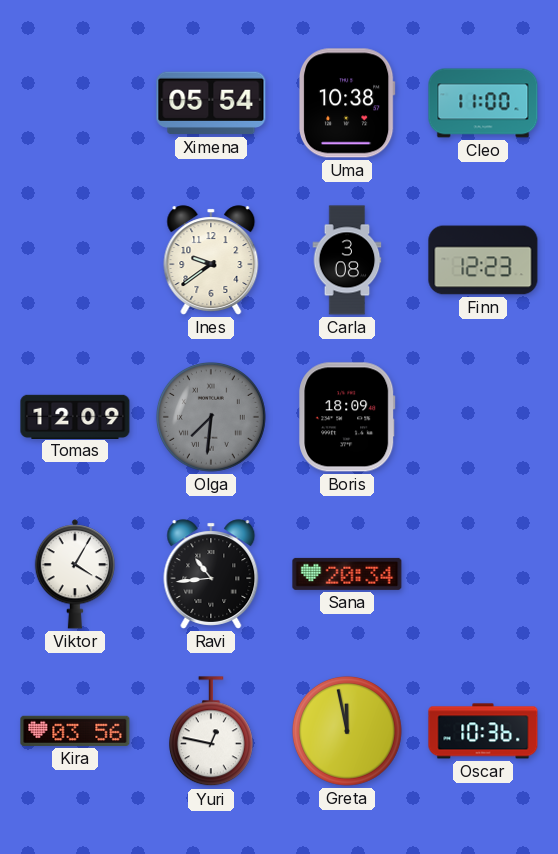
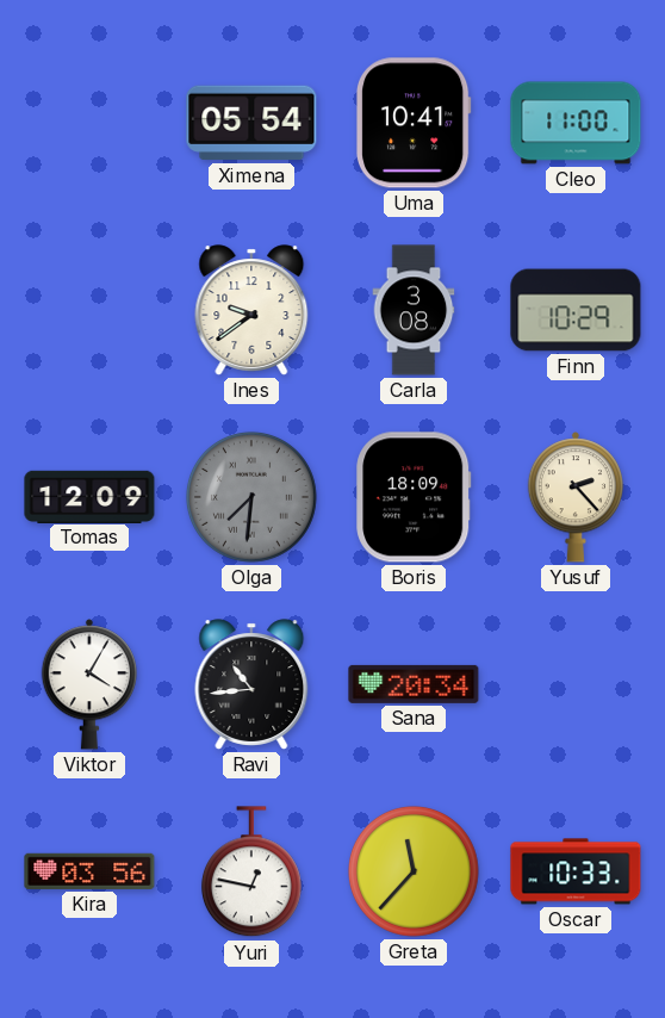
Uma: 10:38 -> 10:41
Finn: 12:23 -> 10:29
Yusuf: none -> 2:23
Greta: 11:58 -> 11:37
Oscar: 10:36 -> 10:33
